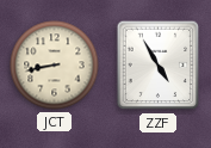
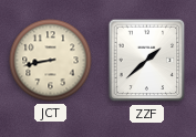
ZZF: 4:55 -> 1:38
